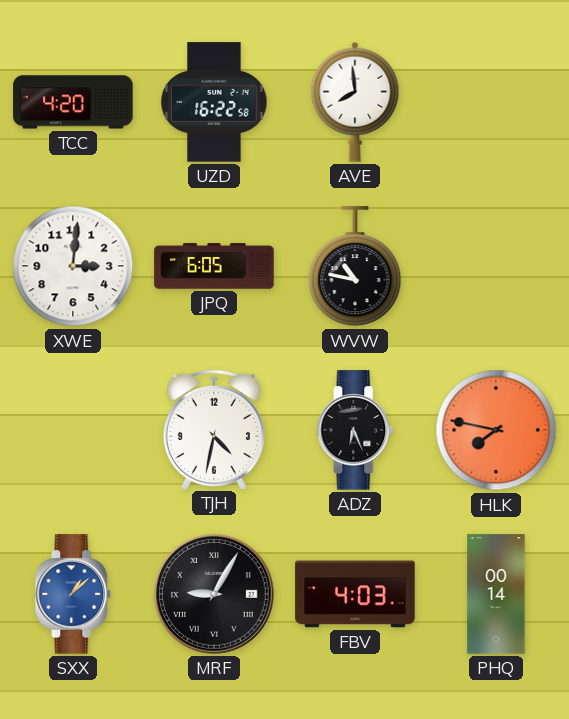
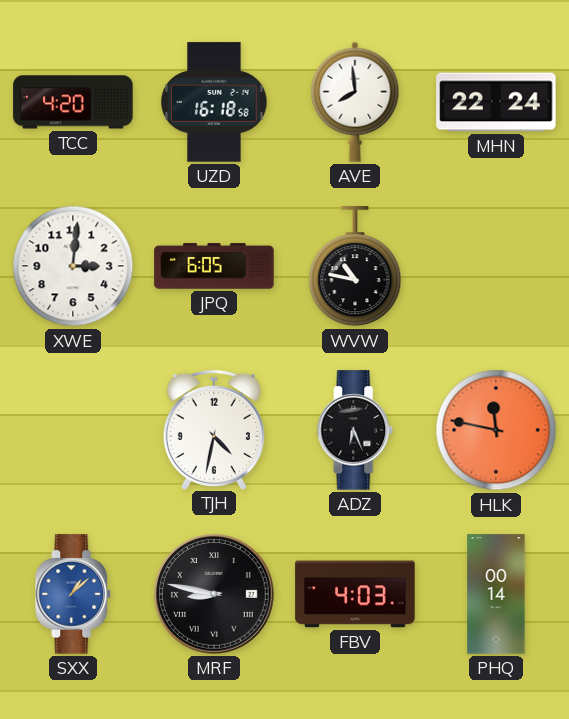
UZD: 16:22 -> 16:18
MHN: none -> 22:24
HLK: 7:47 -> 11:47
MRF: 9:05 -> 8:47
